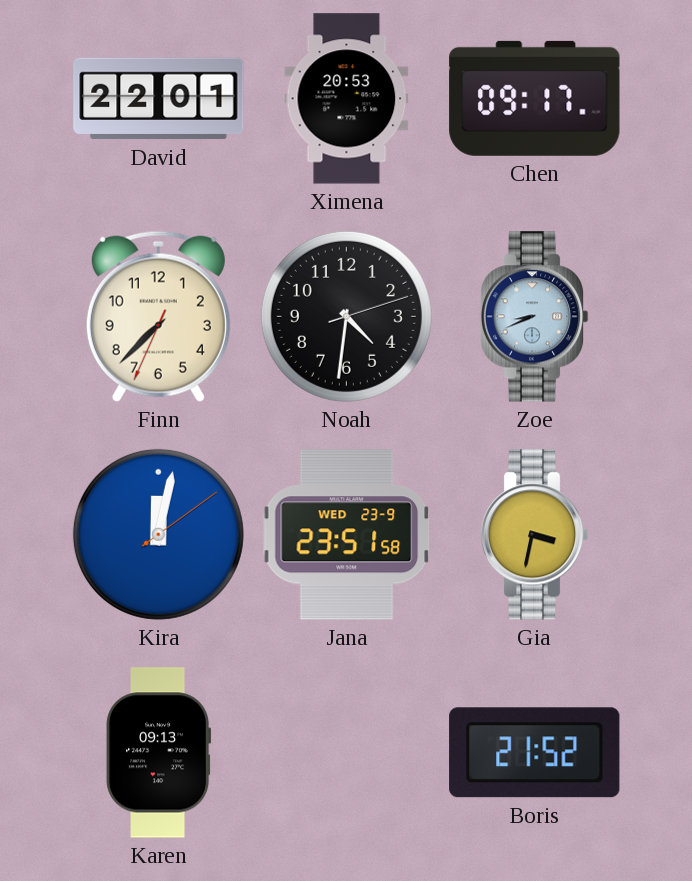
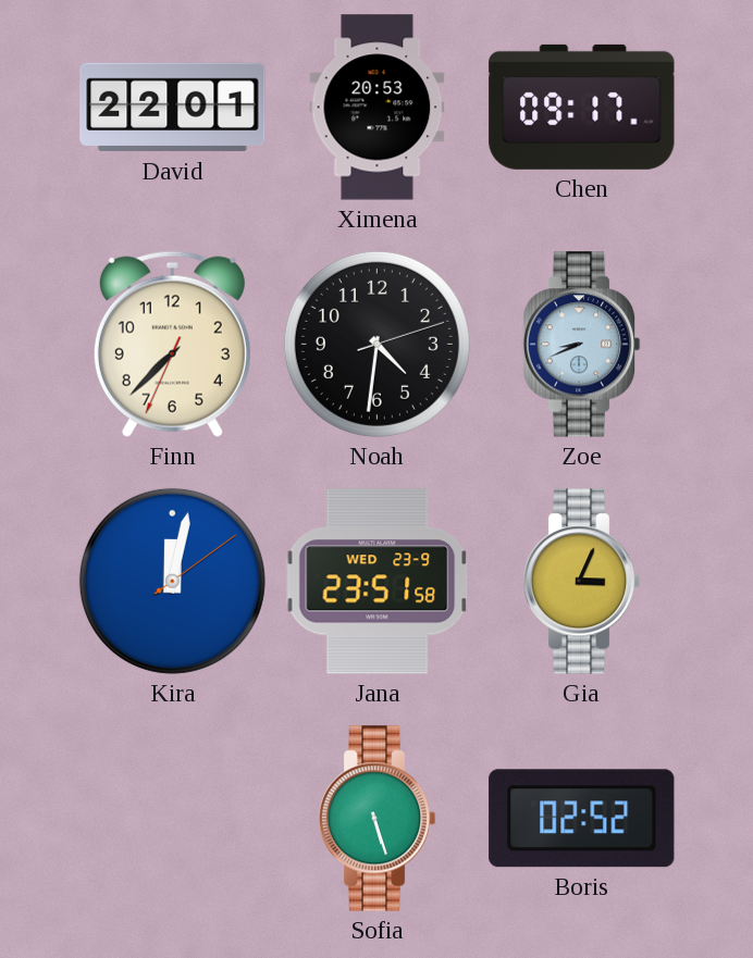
Gia: 3:32 -> 3:04
Karen: 09:13 -> none
Sofia: none -> 5:27
Boris: 21:52 -> 02:52
